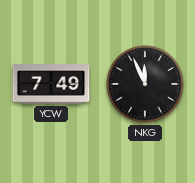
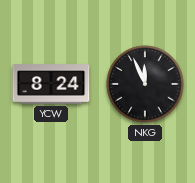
YCW: 7:49 -> 8:24
